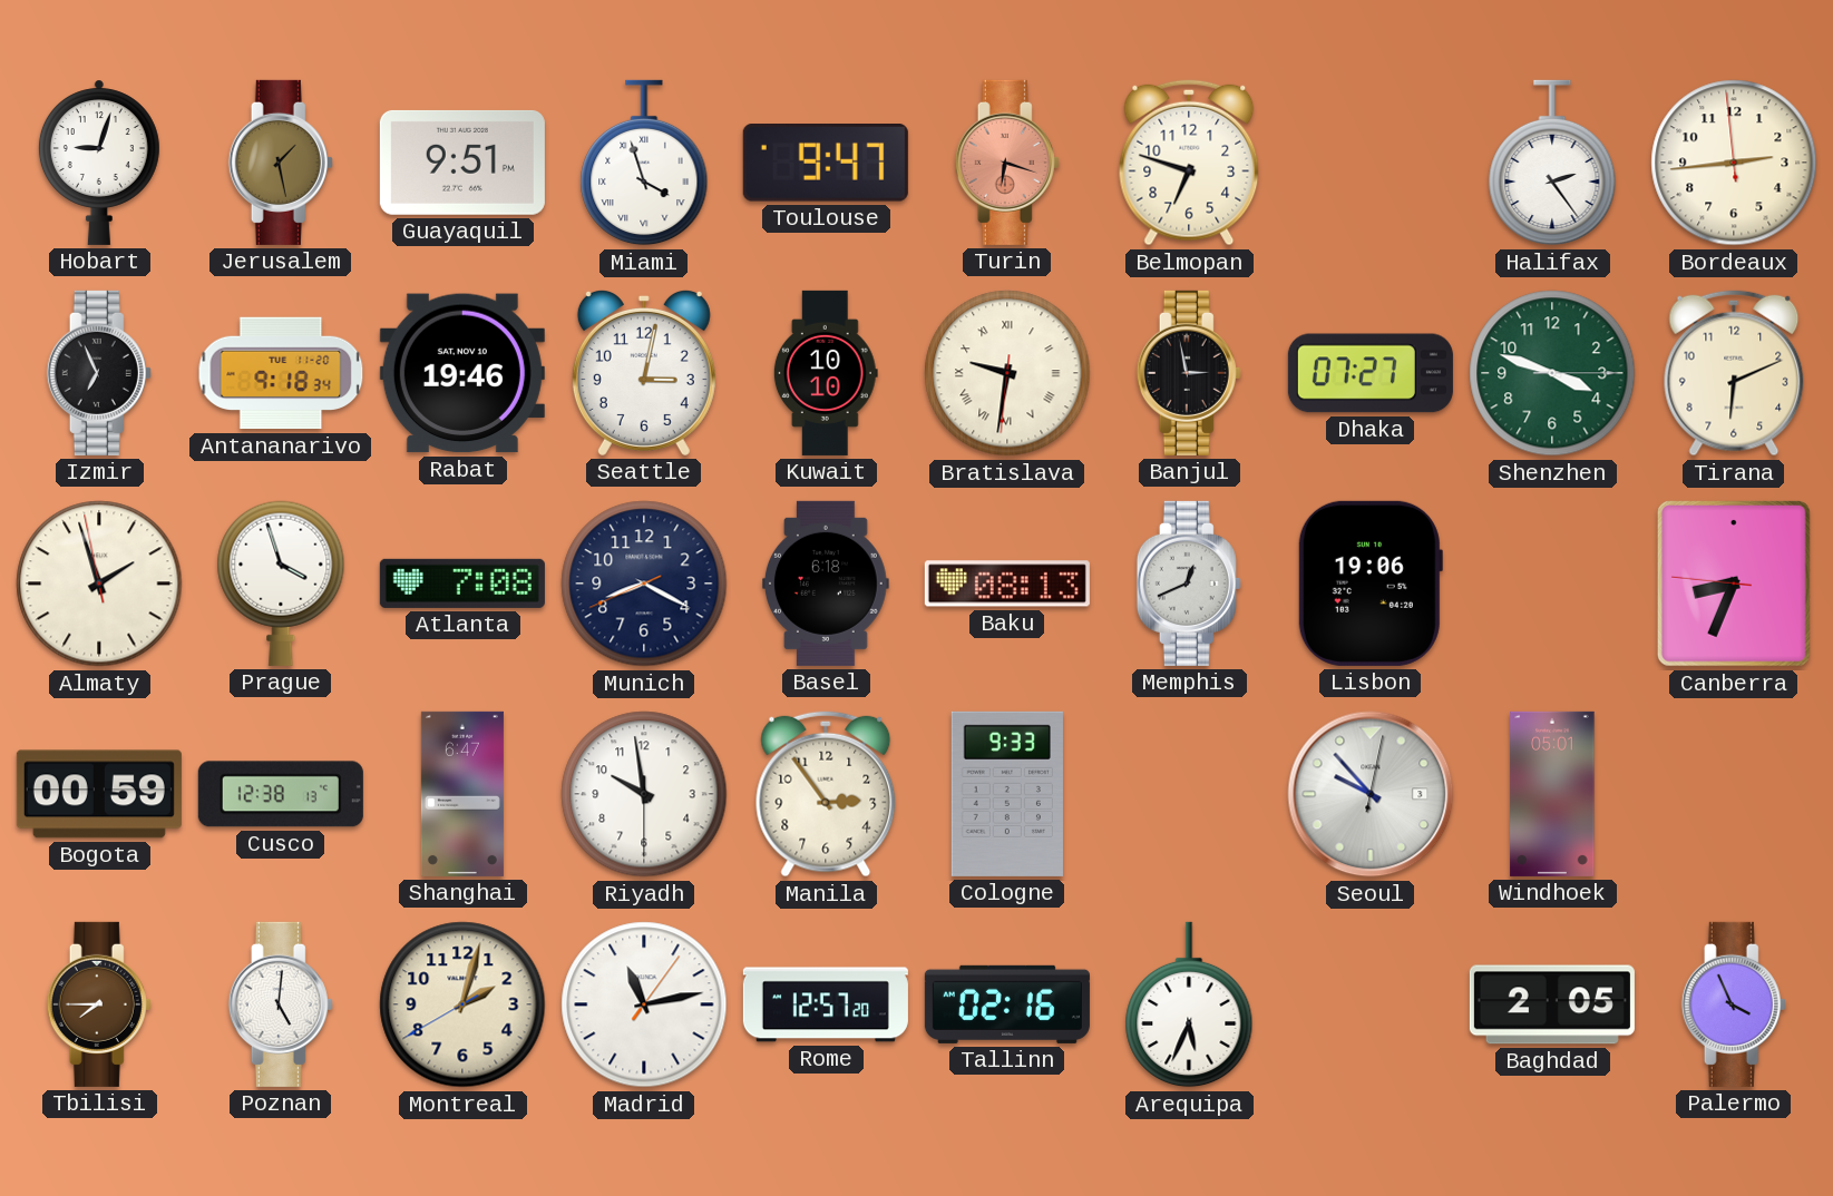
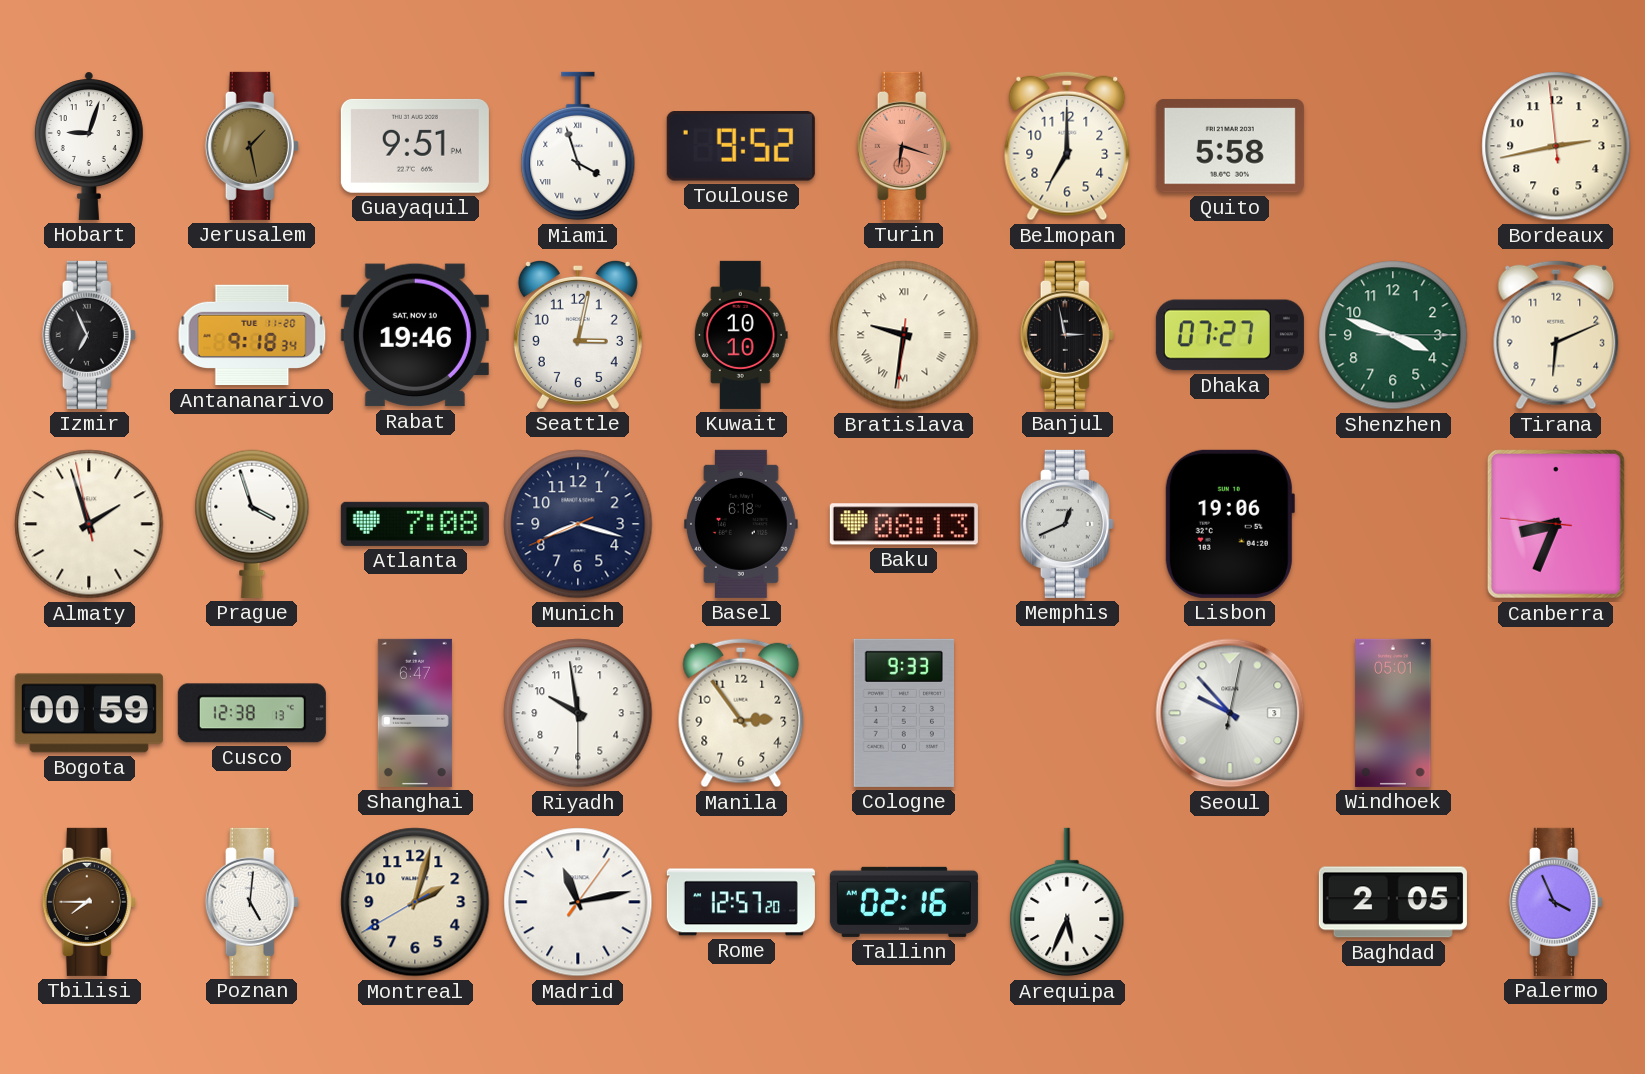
Toulouse: 9:47 -> 9:52
Belmopan: 6:48 -> 7:00
Quito: none -> 5:58
Halifax: 2:24 -> none
Bordeaux: 2:43 -> 2:42
Munich: 8:19 -> 8:17
